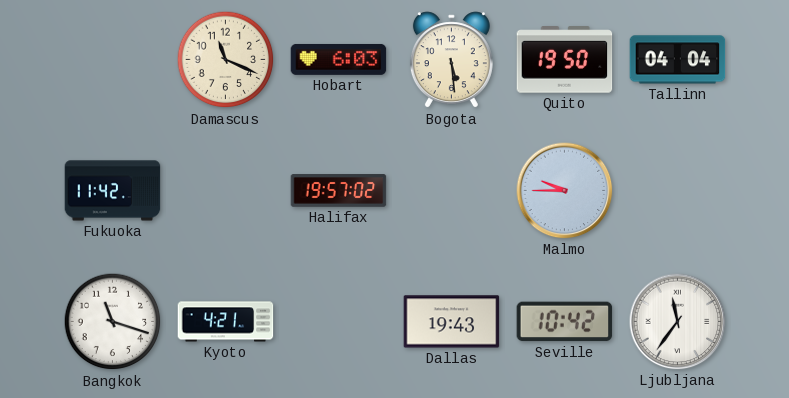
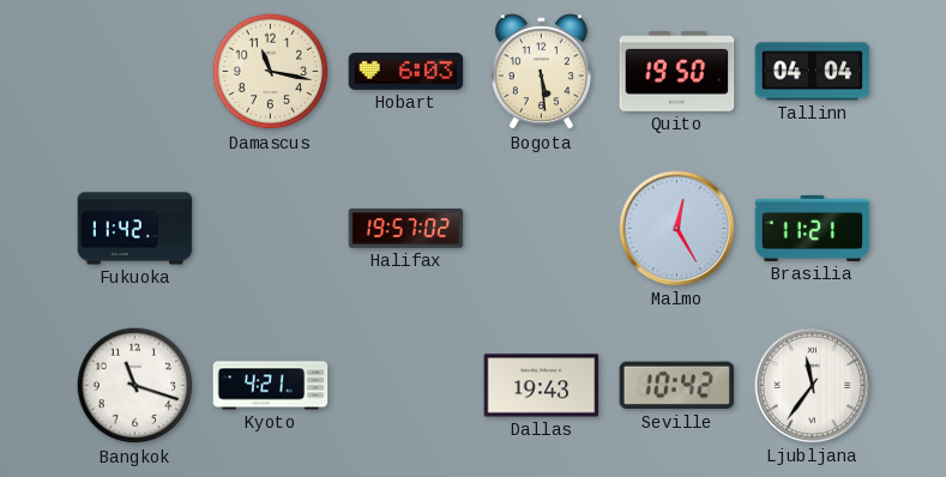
Damascus: 11:19 -> 11:17
Malmo: 9:45 -> 12:25
Brasilia: none -> 11:21
